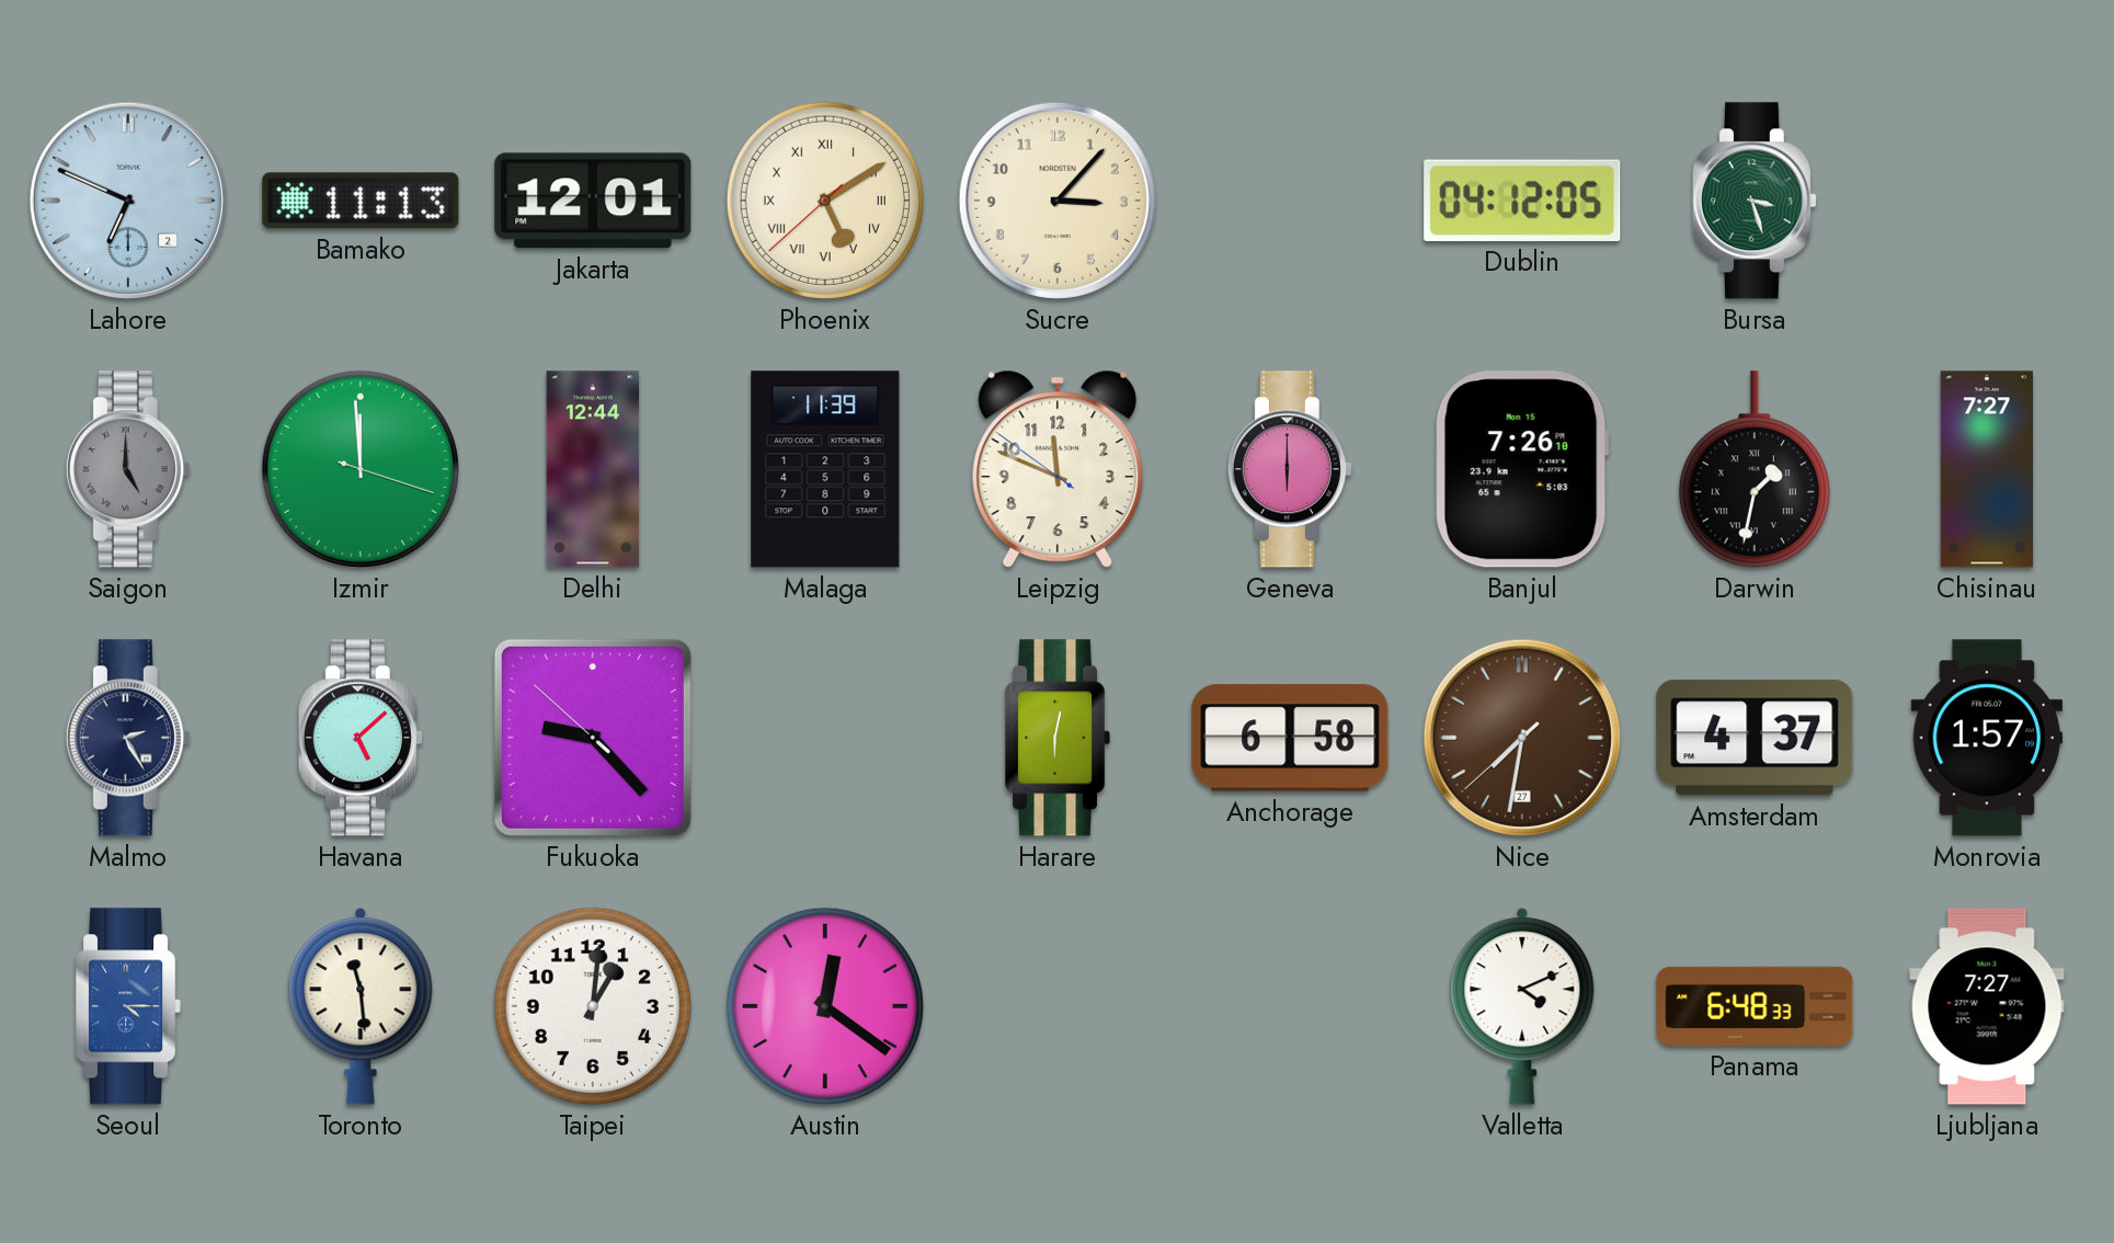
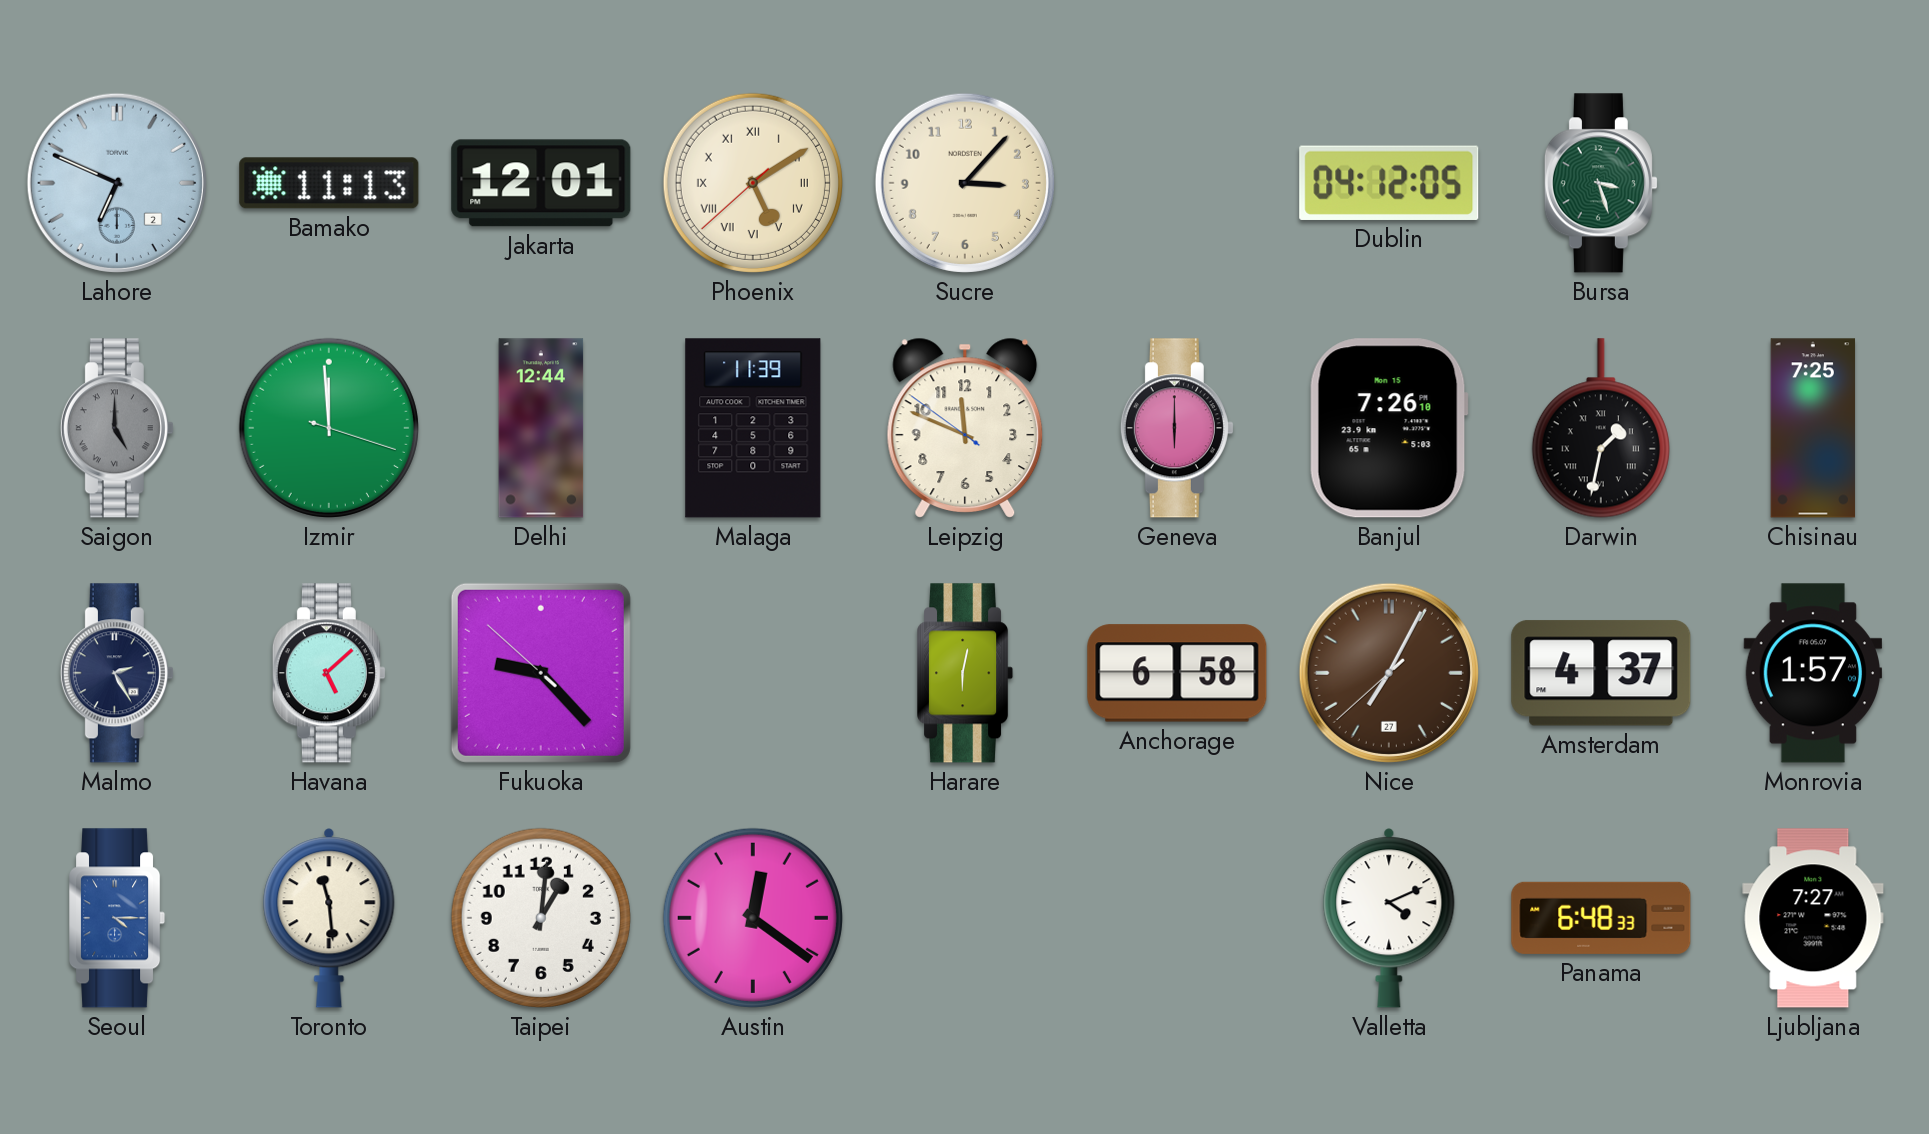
Chisinau: 7:27 -> 7:25
Nice: 7:31 -> 7:04
